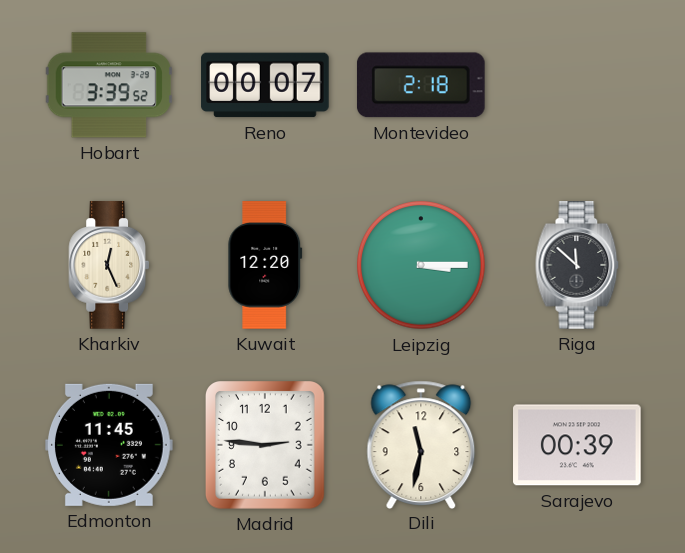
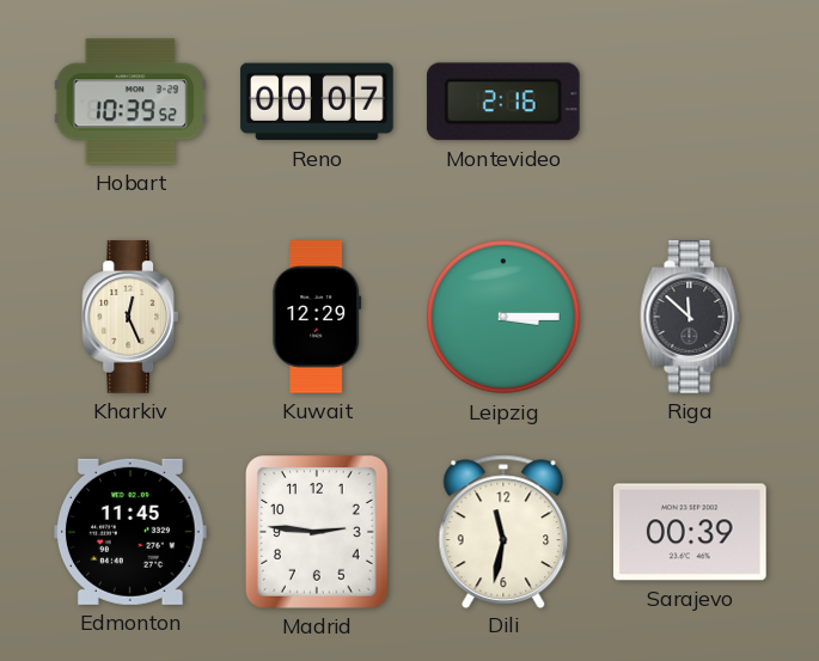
Hobart: 3:39 -> 10:39
Montevideo: 2:18 -> 2:16
Kuwait: 12:20 -> 12:29
